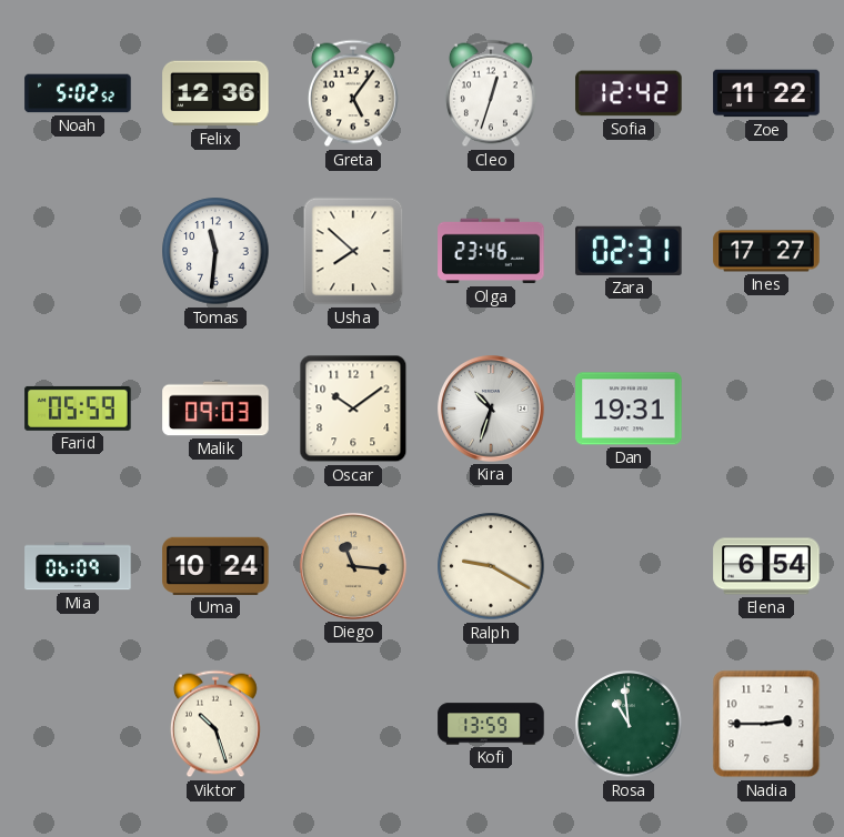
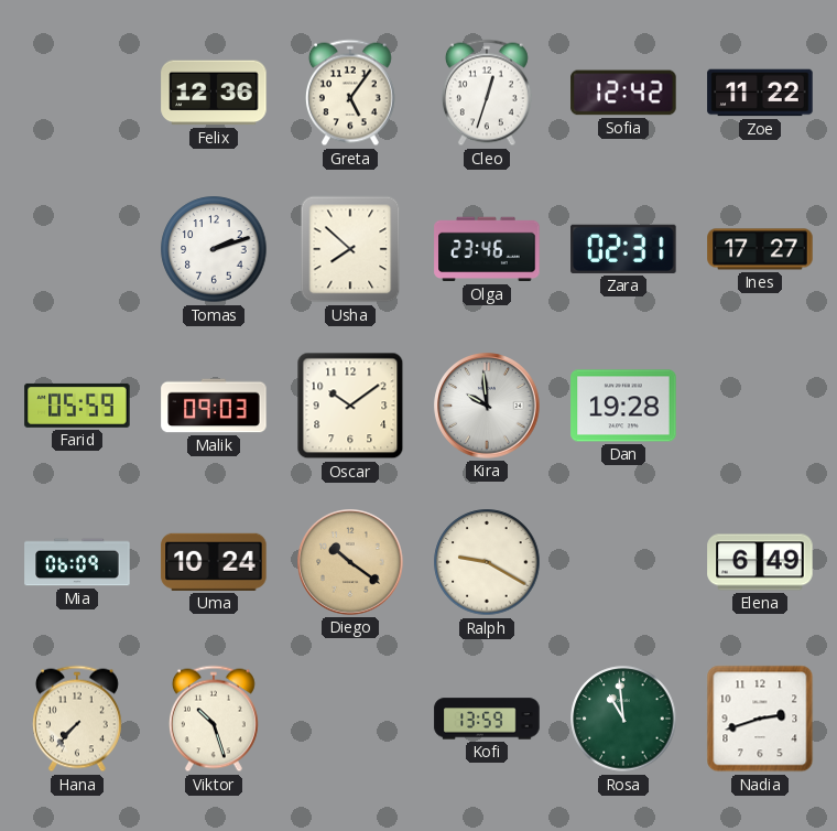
Noah: 5:02 -> none
Tomas: 11:31 -> 2:12
Kira: 10:33 -> 9:59
Dan: 19:31 -> 19:28
Diego: 11:16 -> 10:21
Elena: 6:54 -> 6:49
Hana: none -> 7:37
Nadia: 2:45 -> 2:42
